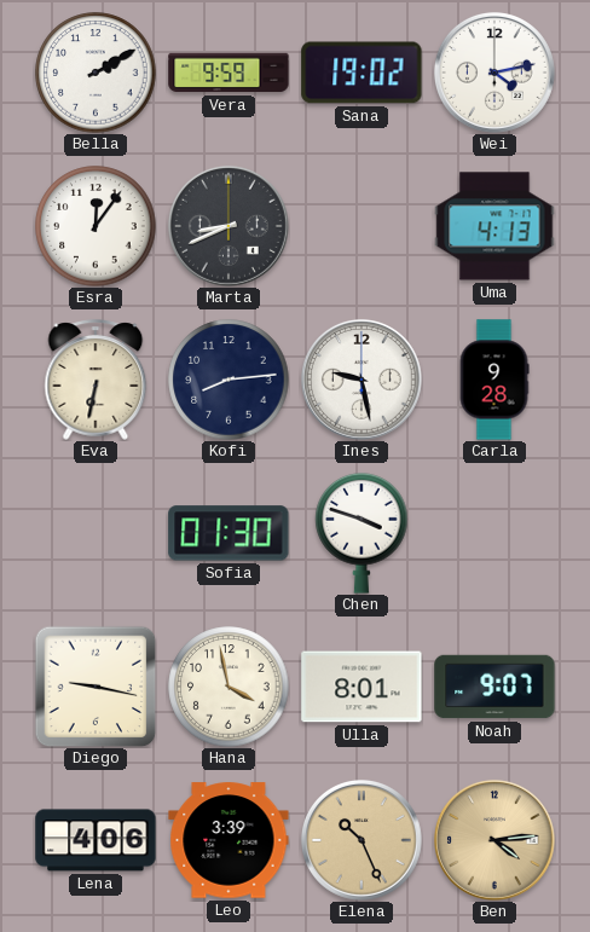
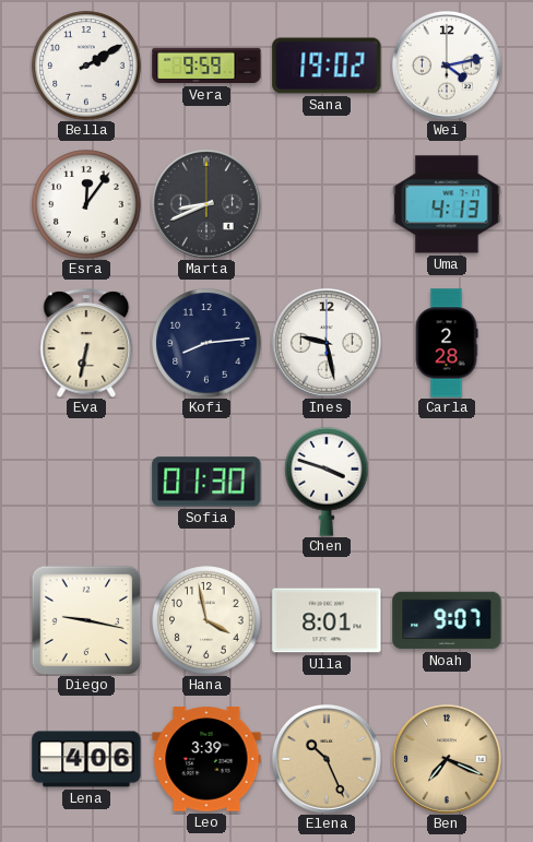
Carla: 9:28 -> 2:28
Ben: 4:14 -> 7:19
